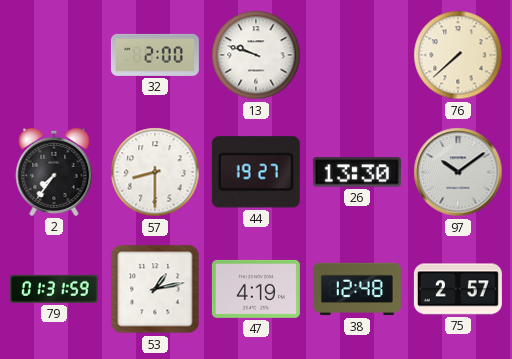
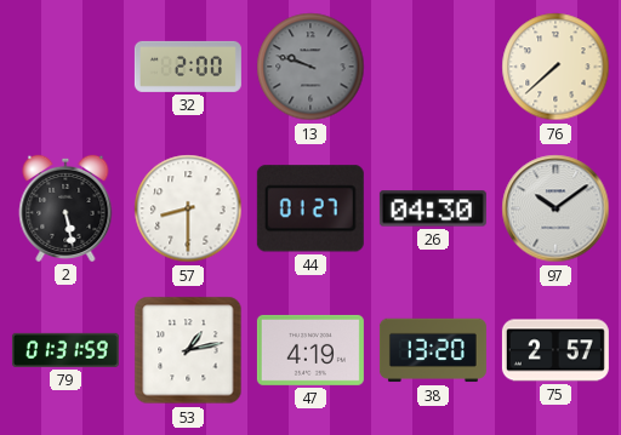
13 dial: white -> grey
2: 7:36 -> 5:28
44: 19:27 -> 01:27
26: 13:30 -> 04:30
38: 12:48 -> 13:20
